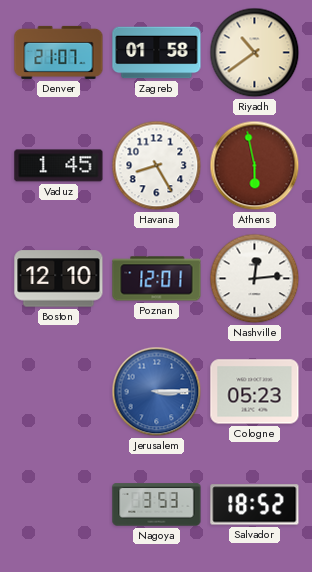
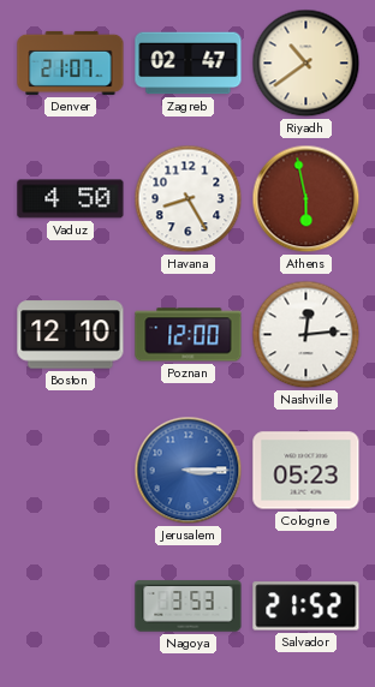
Zagreb: 01:58 -> 02:47
Vaduz: 1:45 -> 4:50
Poznan: 12:01 -> 12:00
Salvador: 18:52 -> 21:52
